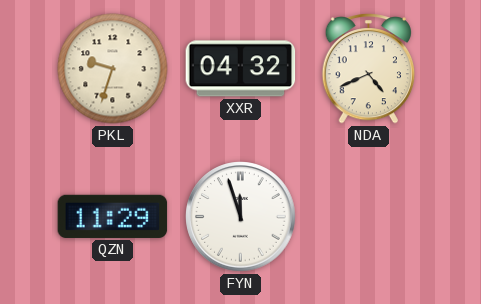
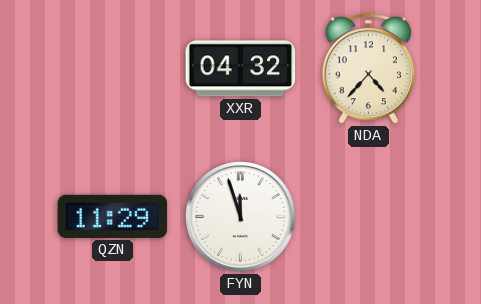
PKL: 9:33 -> none
NDA: 4:41 -> 4:37
